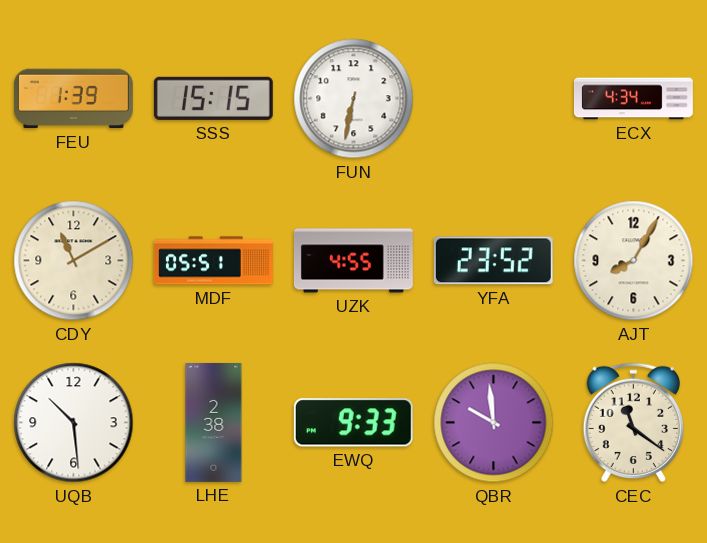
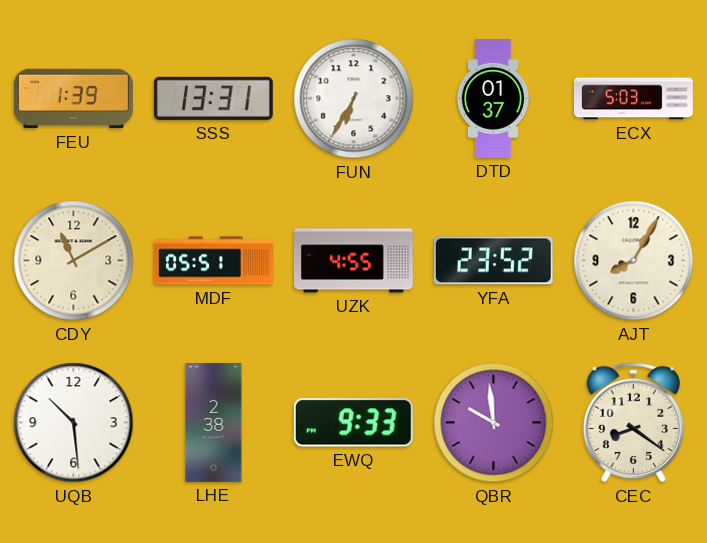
SSS: 15:15 -> 13:31
FUN: 6:32 -> 6:35
DTD: none -> 01:37
ECX: 4:34 -> 5:03
CEC: 11:21 -> 8:21
